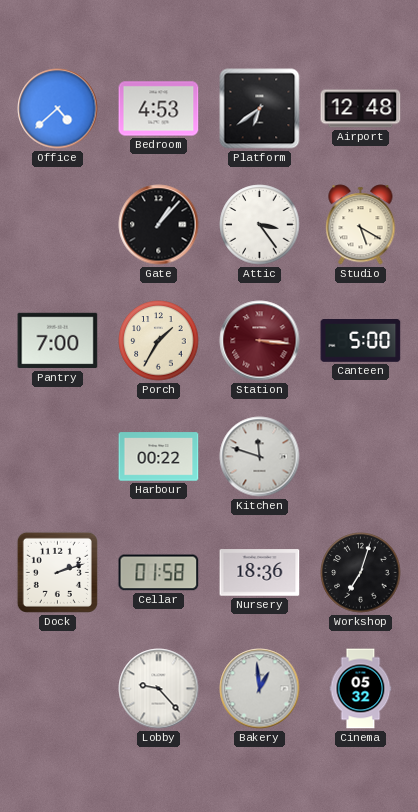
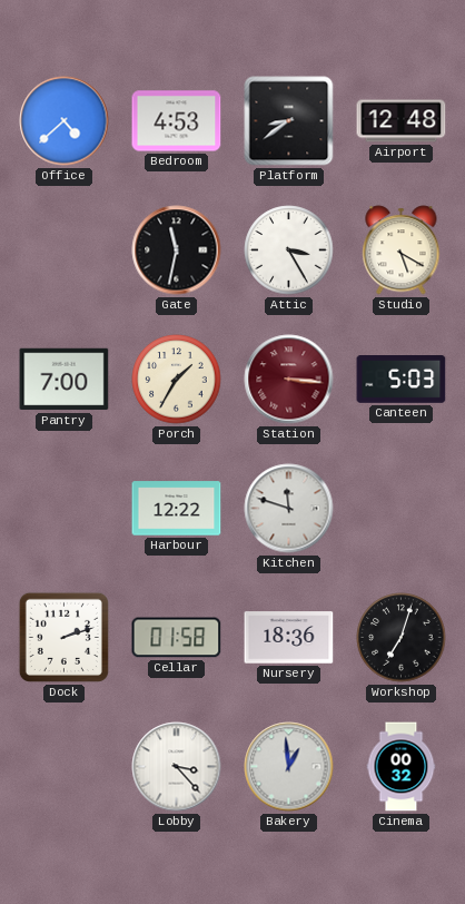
Platform: 6:39 -> 8:39
Gate: 1:07 -> 11:32
Attic: 3:24 -> 3:25
Canteen: 5:00 -> 5:03
Harbour: 00:22 -> 12:22
Lobby: 9:23 -> 3:23
Cinema: 05:32 -> 00:32
